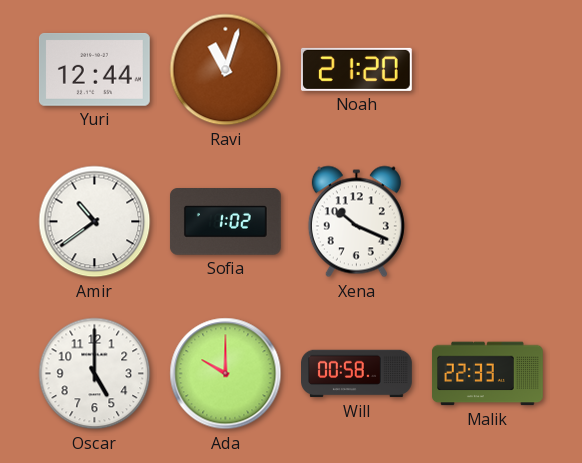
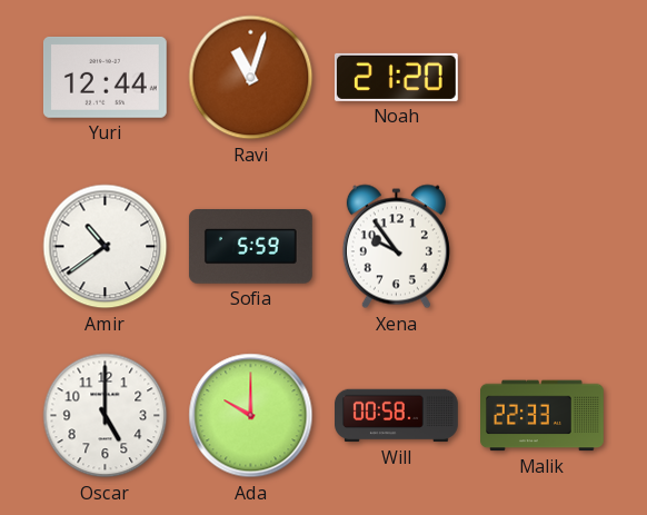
Sofia: 1:02 -> 5:59
Xena: 10:19 -> 9:54
